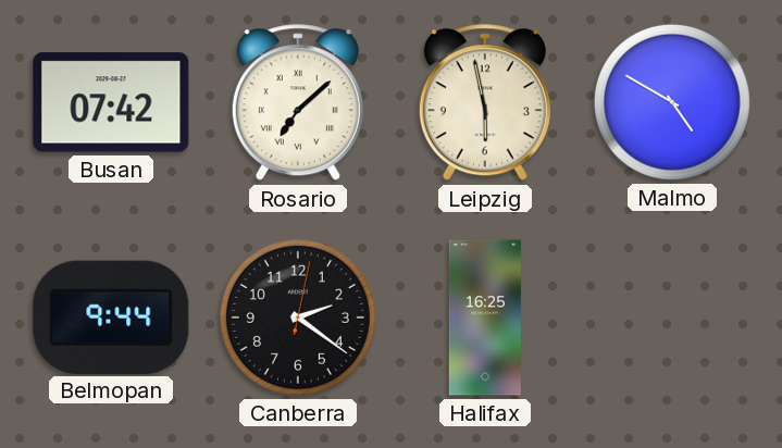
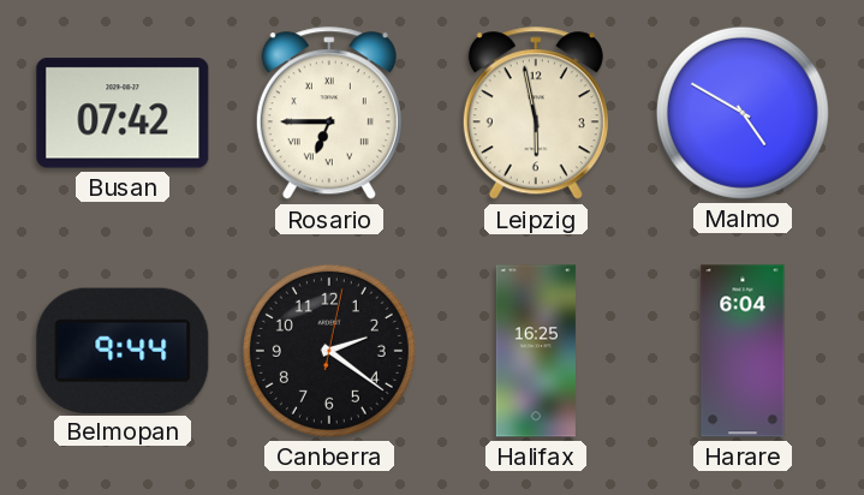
Rosario: 7:08 -> 6:45
Harare: none -> 6:04
